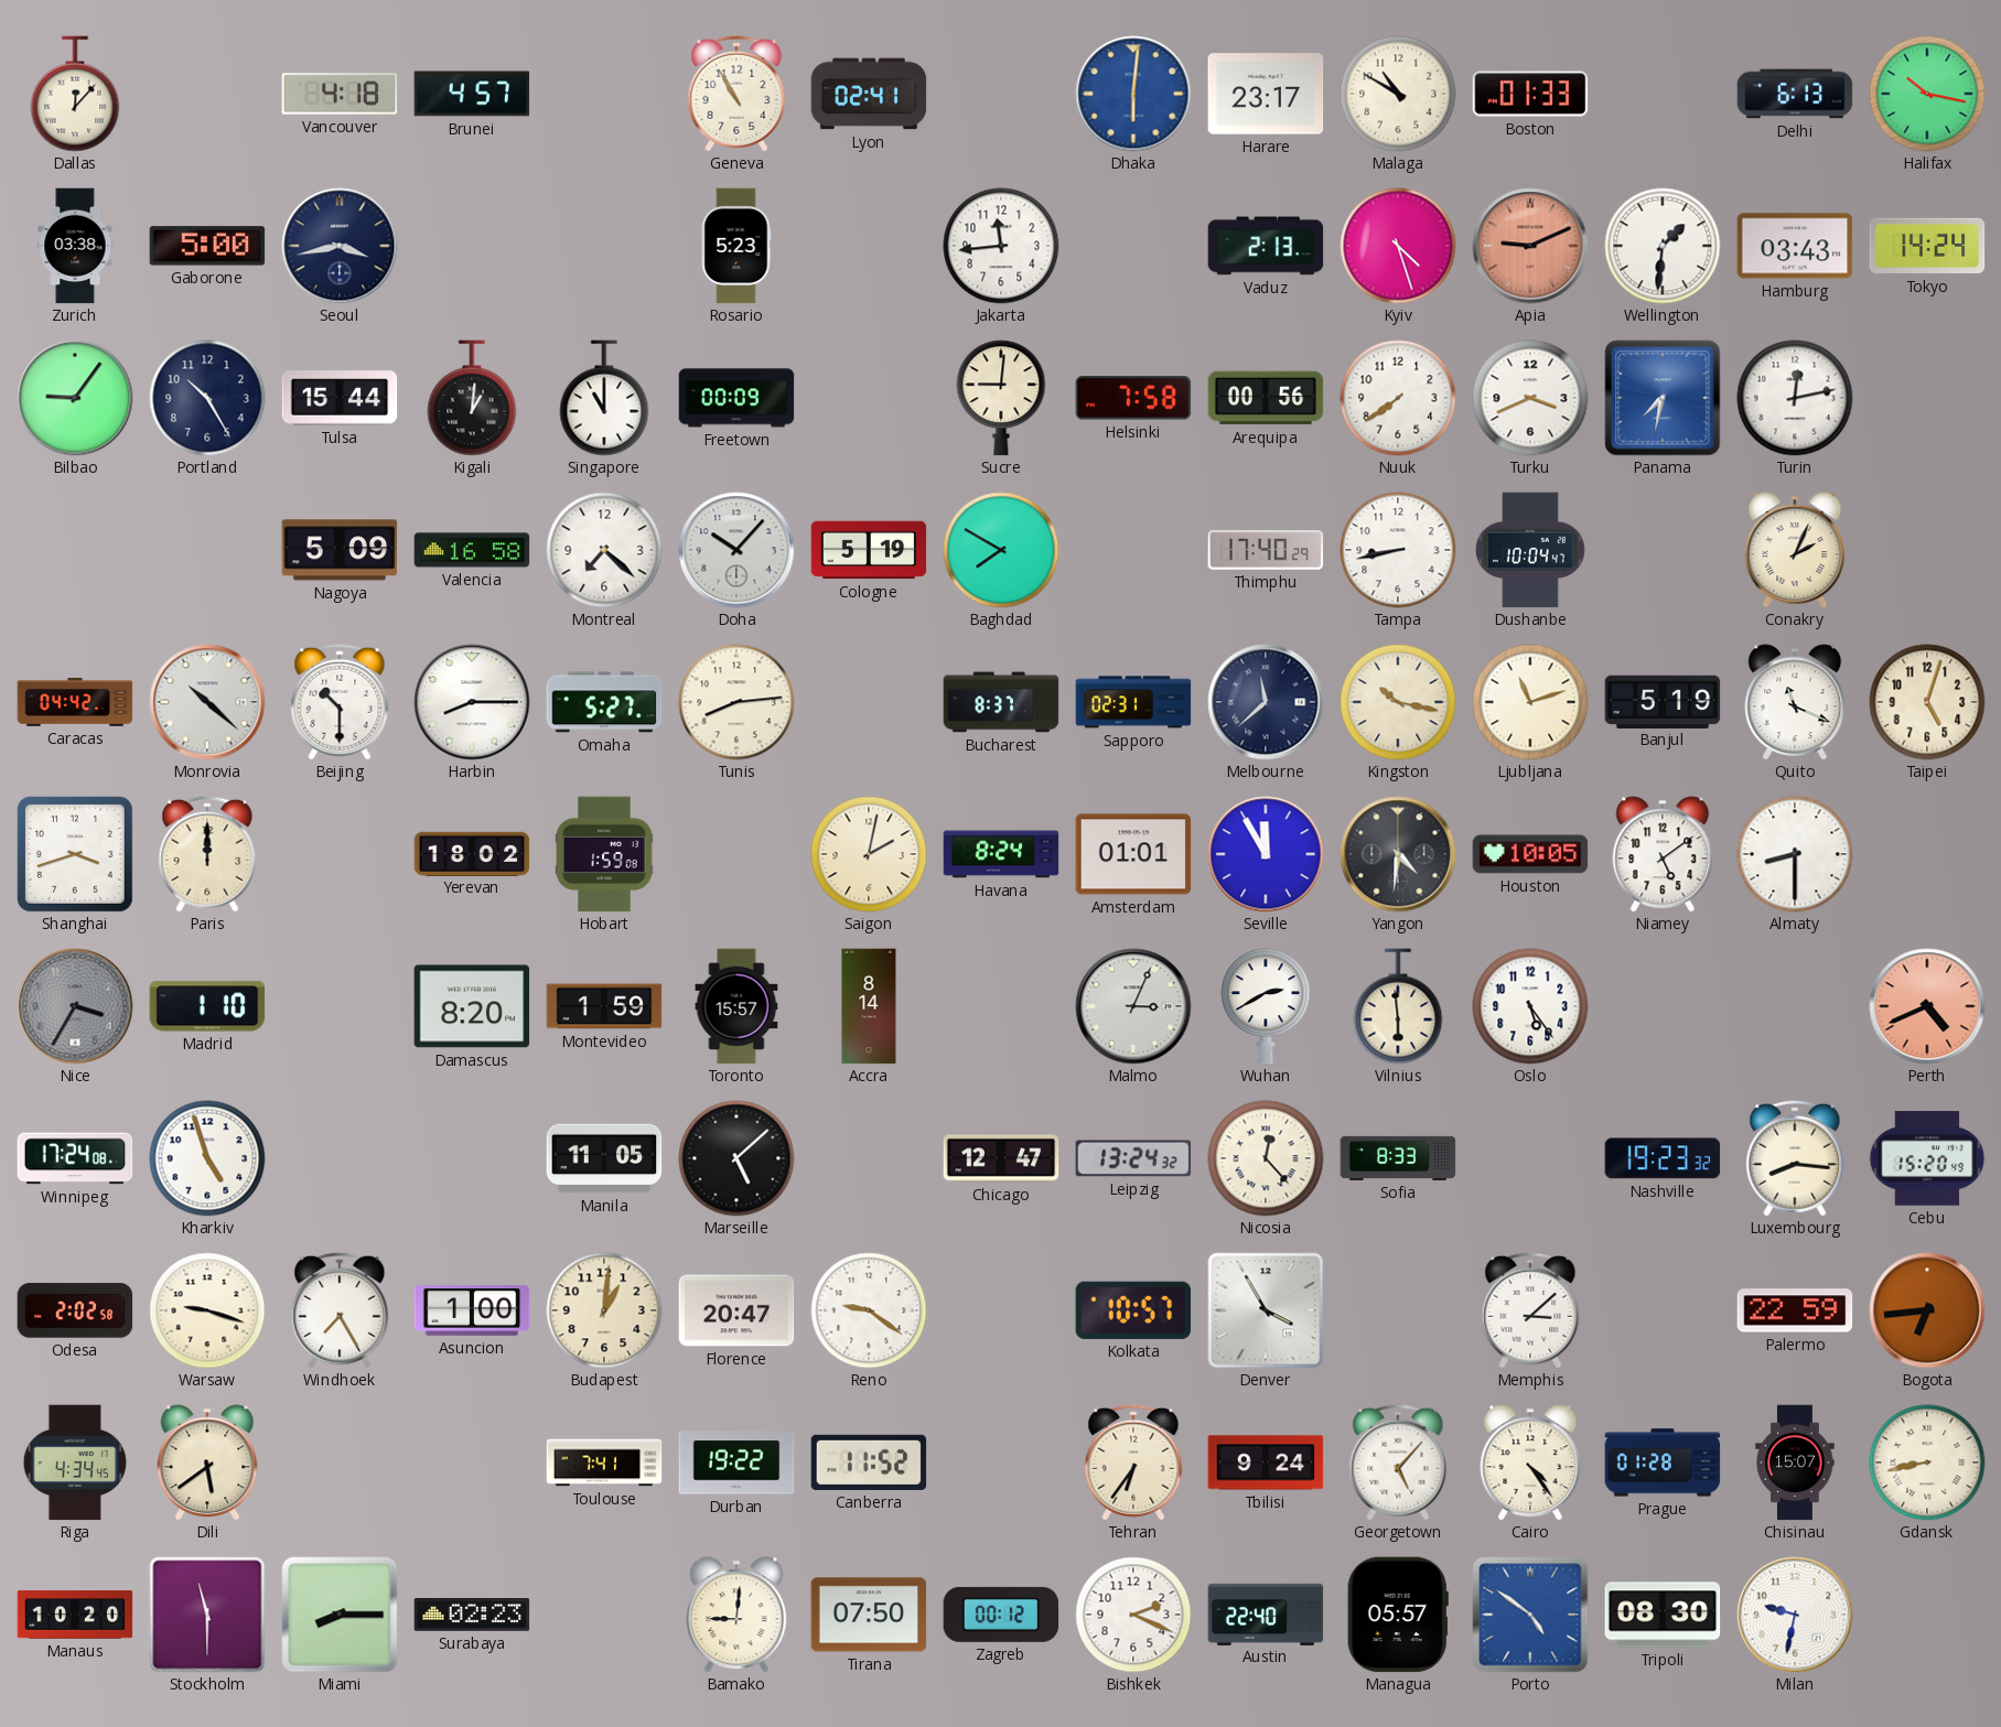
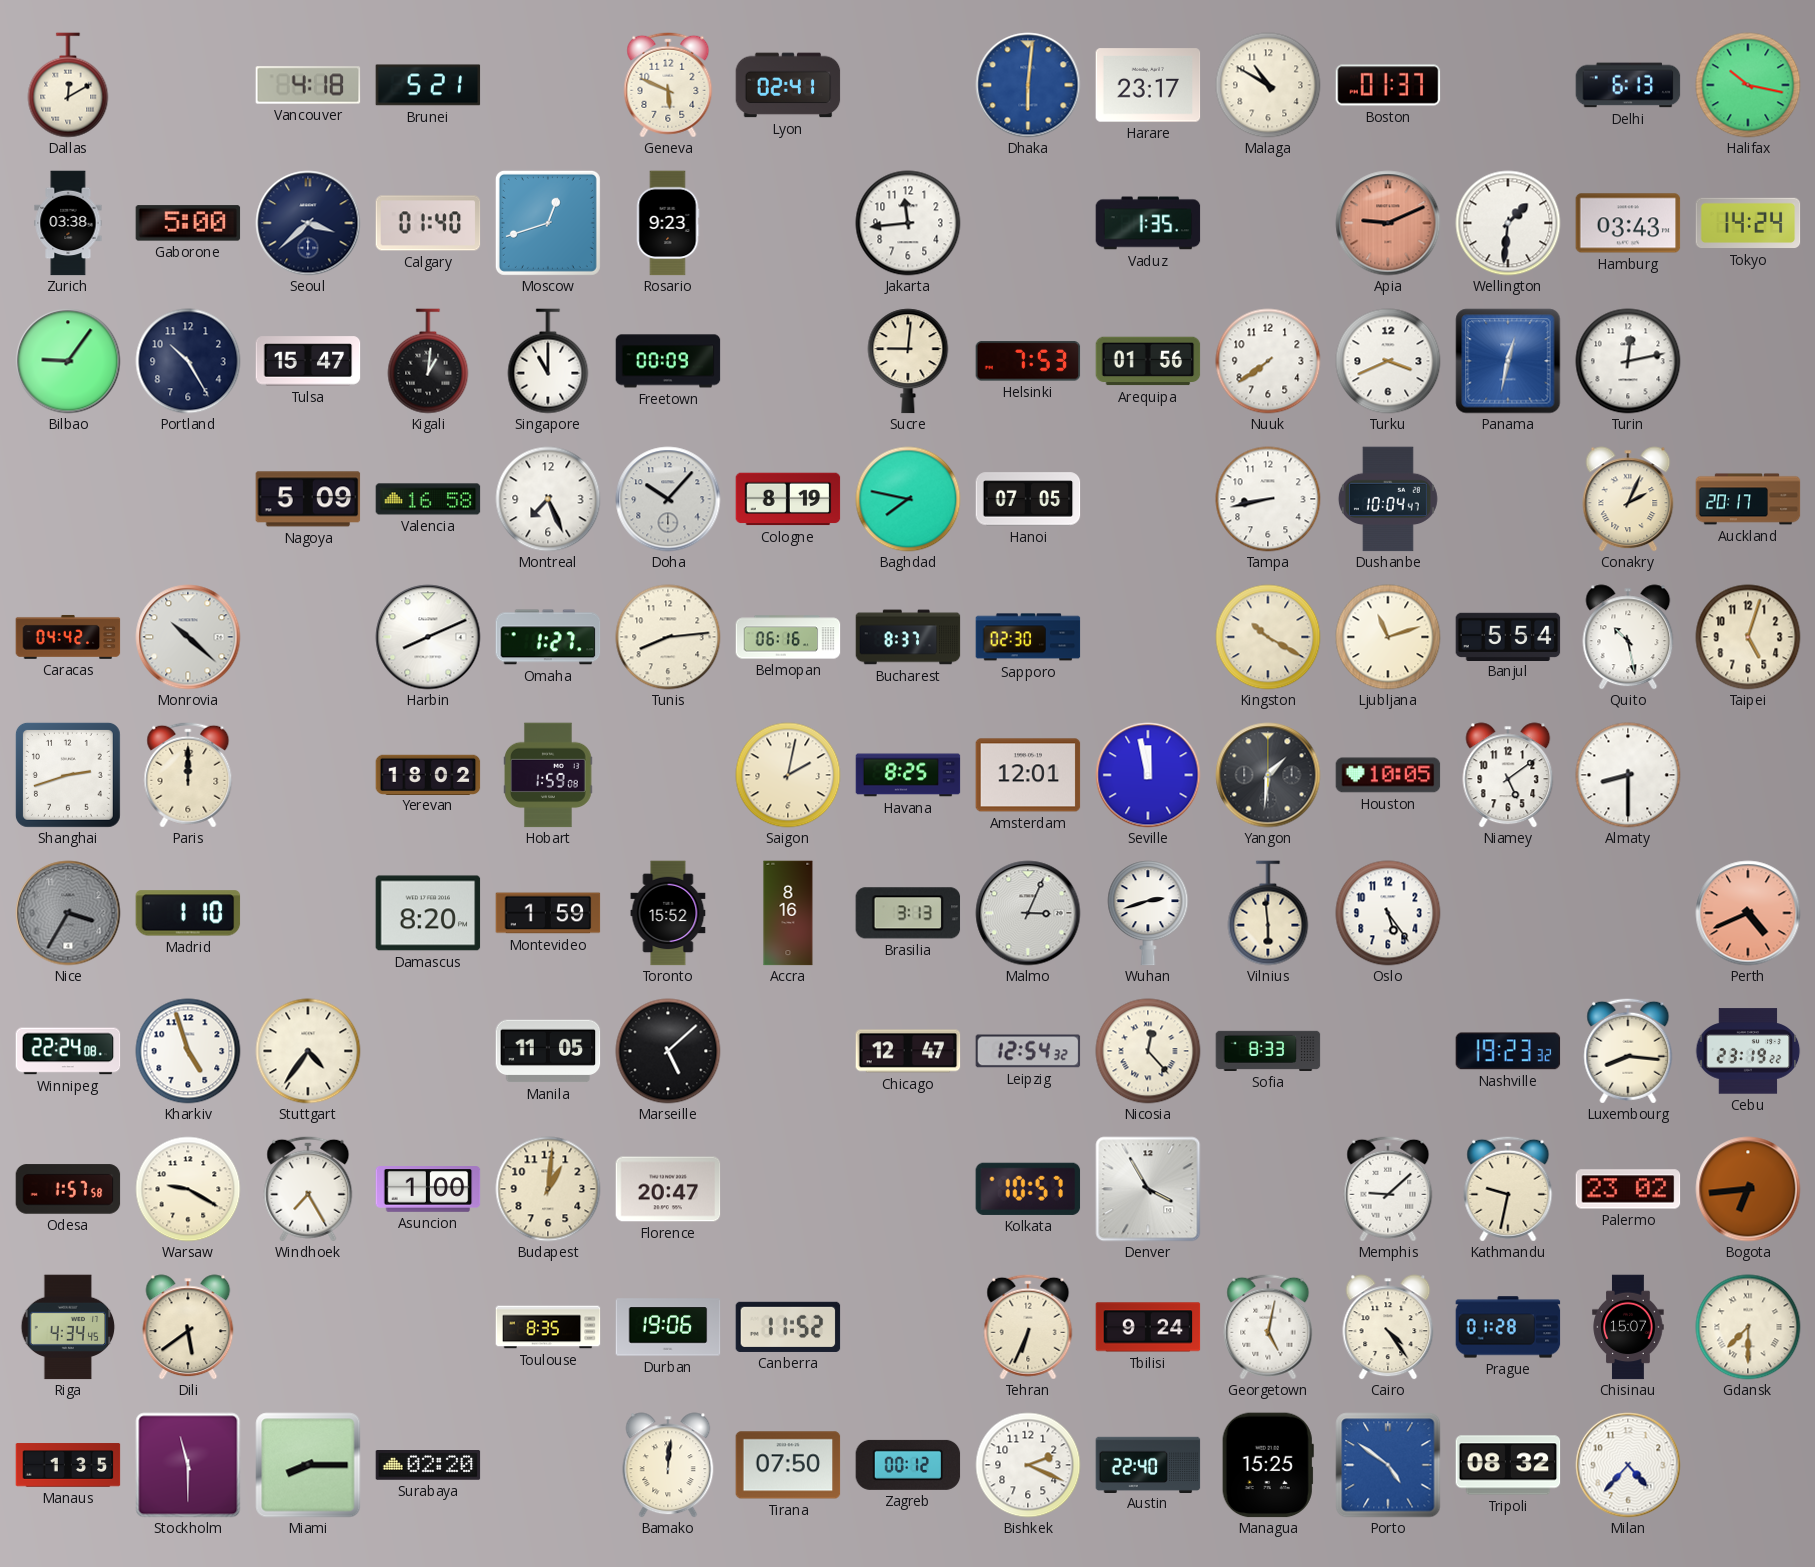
Dallas: 12:07 -> 12:10
Brunei: 4:57 -> 5:21
Geneva: 10:55 -> 5:49
Boston: 01:33 -> 01:37
Seoul: 3:43 -> 3:38
Calgary: none -> 01:40
Moscow: none -> 12:42
Rosario: 5:23 -> 9:23
Vaduz: 2:13 -> 1:35
Kyiv: 4:27 -> none
Tulsa: 15:44 -> 15:47
Helsinki: 7:58 -> 7:53
Arequipa: 00:56 -> 01:56
Panama: 7:32 -> 12:32
Montreal: 7:22 -> 7:26
Cologne: 5:19 -> 8:19
Baghdad: 7:50 -> 7:47
Hanoi: none -> 07:05
Thimphu: 17:40 -> none
Auckland: none -> 20:17
Beijing: 10:30 -> none
Harbin: 8:15 -> 8:11
Omaha: 5:27 -> 1:27
Belmopan: none -> 06:16
Sapporo: 02:31 -> 02:30
Melbourne: 11:38 -> none
Kingston: 10:17 -> 10:20
Banjul: 5:19 -> 5:54
Quito: 11:19 -> 10:28
Shanghai: 3:42 -> 2:42
Havana: 8:24 -> 8:25
Amsterdam: 01:01 -> 12:01
Seville: 11:55 -> 11:58
Yangon: 4:31 -> 1:31
Toronto: 15:57 -> 15:52
Accra: 8:14 -> 8:16
Brasilia: none -> 3:13
Wuhan: 2:40 -> 2:42
Winnipeg: 17:24 -> 22:24
Stuttgart: none -> 4:36
Leipzig: 13:24 -> 12:54
Cebu: 15:20 -> 23:19
Odesa: 2:02 -> 1:57
Warsaw: 9:18 -> 9:20
Reno: 9:21 -> none
Memphis: 3:08 -> 9:08
Kathmandu: none -> 9:32
Palermo: 22:59 -> 23:02
Toulouse: 7:41 -> 8:35
Durban: 19:22 -> 19:06
Tehran: 6:36 -> 6:34
Georgetown: 5:07 -> 5:02
Gdansk: 8:43 -> 7:30
Manaus: 10:20 -> 1:35
Surabaya: 02:23 -> 02:20
Bamako: 9:01 -> 12:01
Managua: 05:57 -> 15:25
Tripoli: 08:30 -> 08:32
Milan: 9:32 -> 4:37
